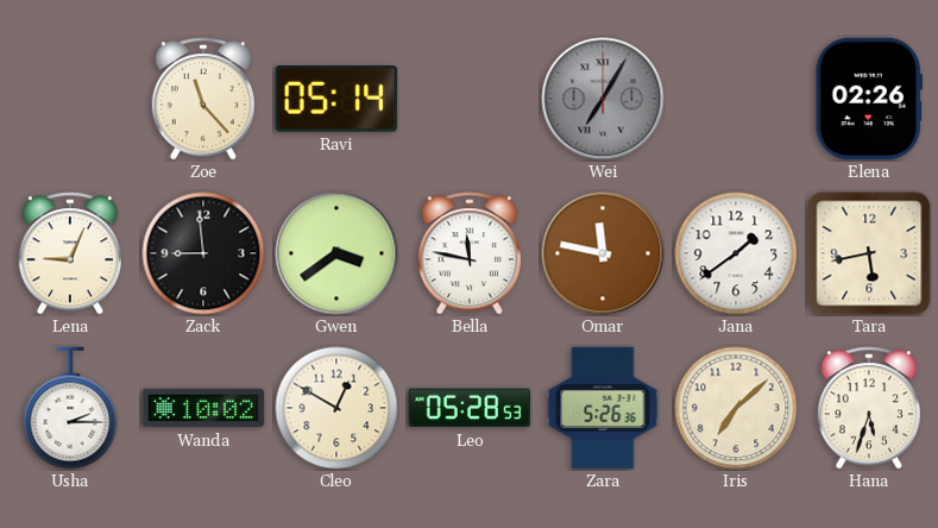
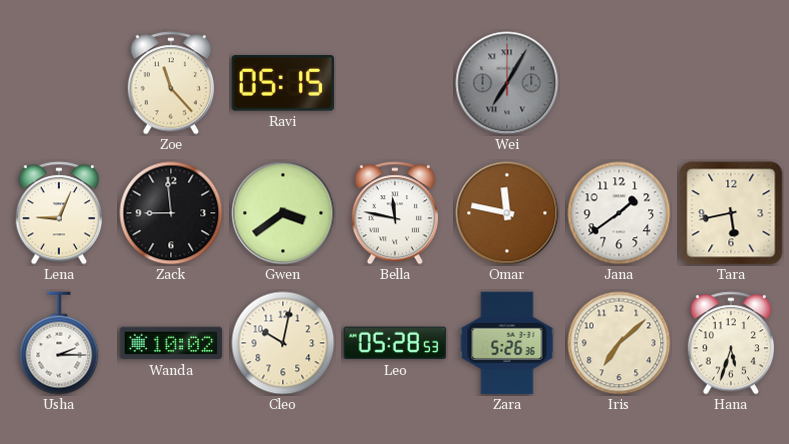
Ravi: 05:14 -> 05:15
Elena: 02:26 -> none
Cleo: 12:50 -> 10:02
